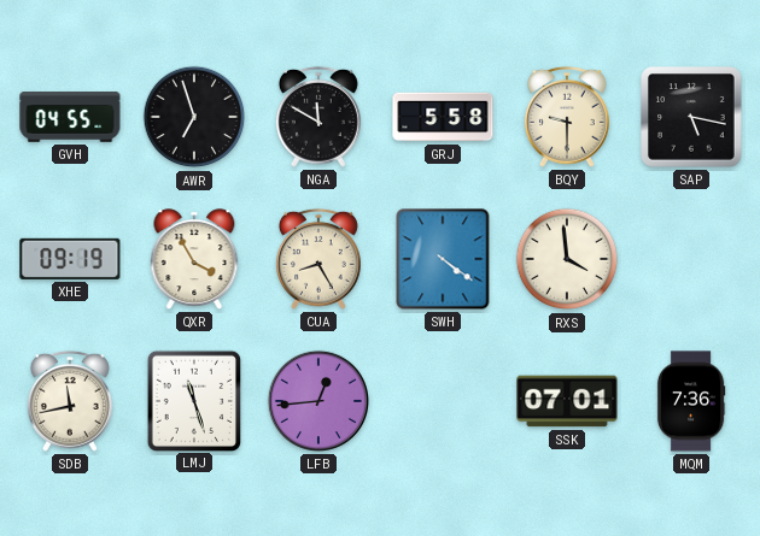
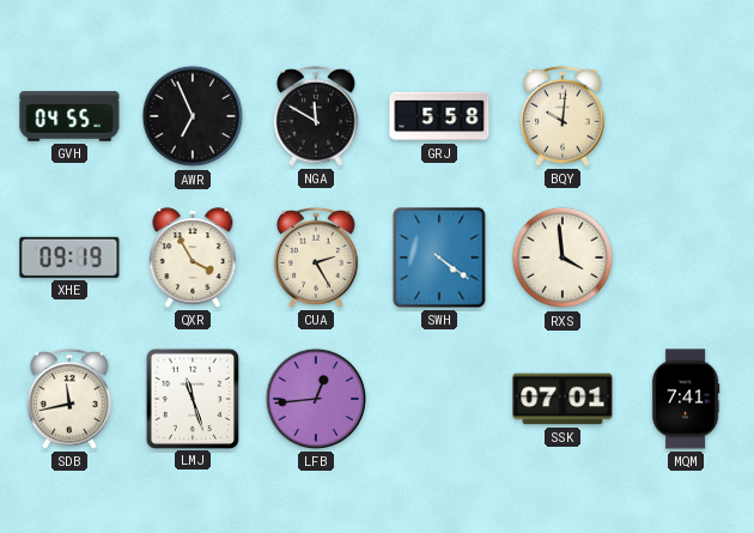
AWR: 6:57 -> 6:56
BQY: 9:30 -> 10:01
SAP: 5:17 -> none
CUA: 8:25 -> 2:25
MQM: 7:36 -> 7:41
